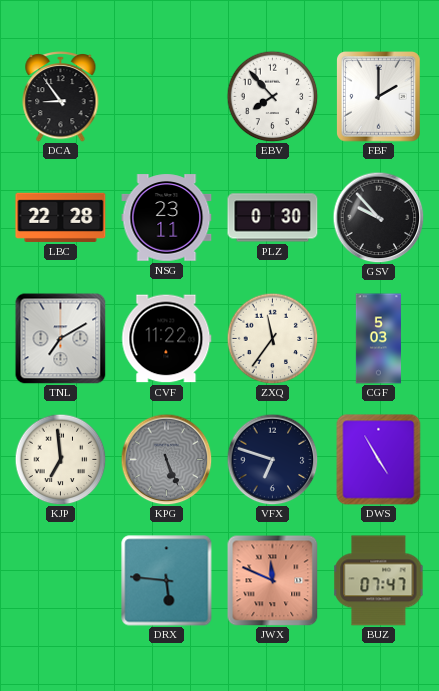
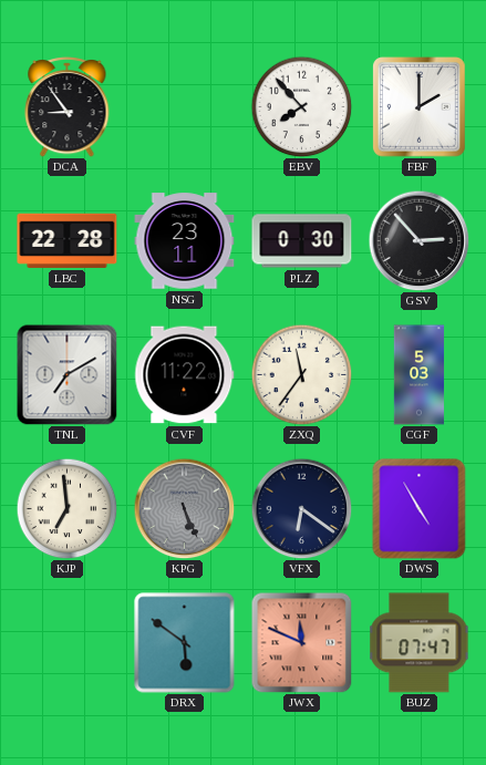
GSV: 9:53 -> 2:53
VFX: 6:48 -> 6:21
DRX: 5:46 -> 5:51
